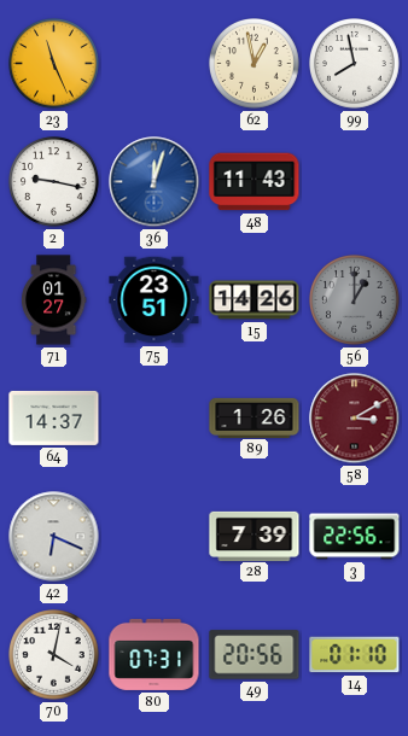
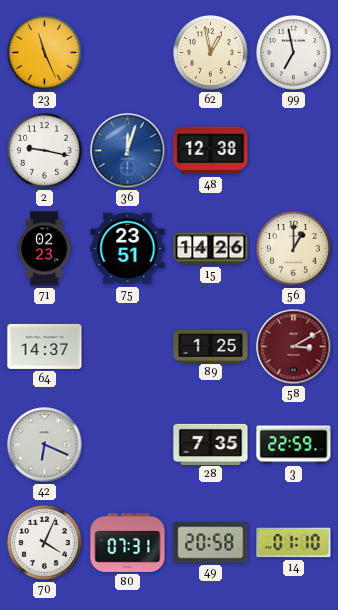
99: 7:58 -> 6:58
48: 11:43 -> 12:38
71: 01:27 -> 02:23
56 dial: grey -> cream
89: 1:26 -> 1:25
28: 7:39 -> 7:35
3: 22:56 -> 22:59
70: 4:02 -> 4:04
49: 20:56 -> 20:58
